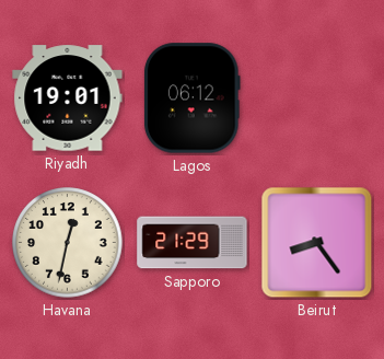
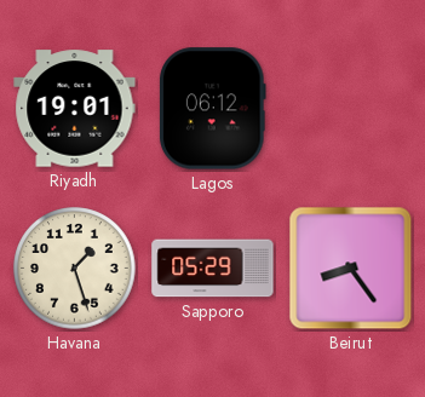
Havana: 12:32 -> 1:27
Sapporo: 21:29 -> 05:29
